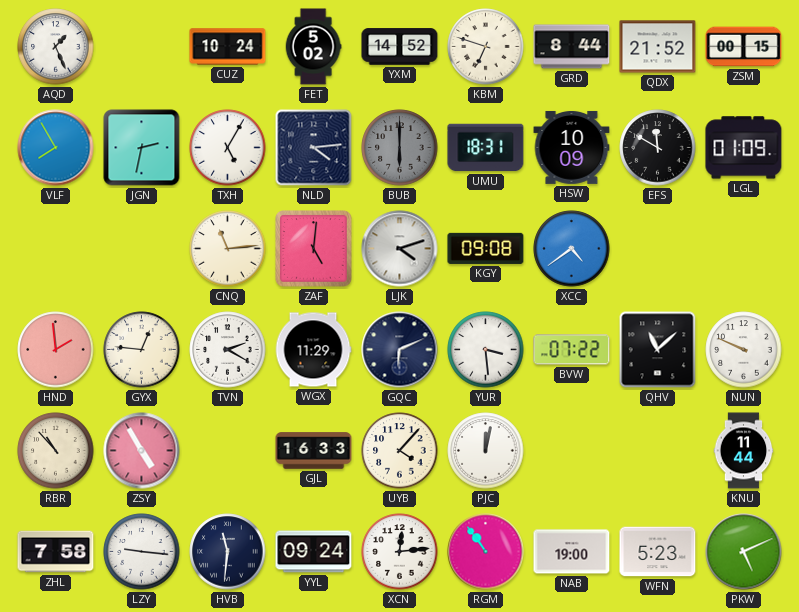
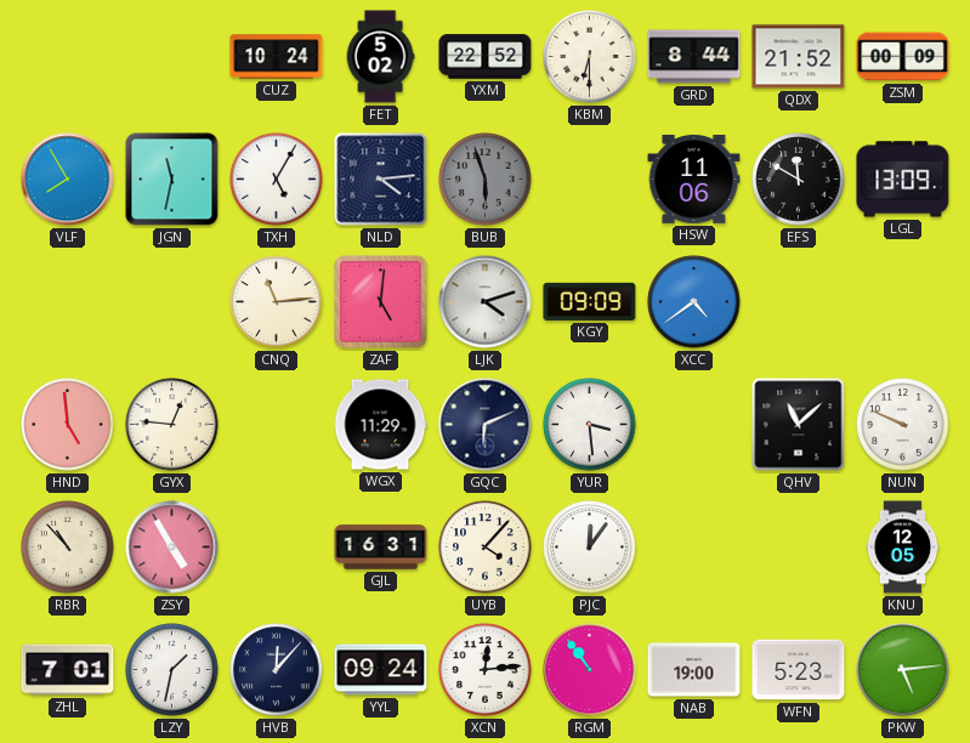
AQD: 1:26 -> none
YXM: 14:52 -> 22:52
KBM: 6:48 -> 6:30
ZSM: 00:15 -> 00:09
JGN: 2:32 -> 11:32
BUB: 6:00 -> 5:57
UMU: 18:31 -> none
HSW: 10:09 -> 11:06
LGL: 01:09 -> 13:09
KGY: 09:08 -> 09:09
HND: 1:59 -> 4:59
TVN: 2:20 -> none
BVW: 07:22 -> none
GJL: 16:33 -> 16:31
PJC: 12:02 -> 12:06
KNU: 11:44 -> 12:05
ZHL: 7:58 -> 7:01
LZY: 9:16 -> 1:32
HVB: 11:31 -> 12:07
PKW: 5:11 -> 5:14
